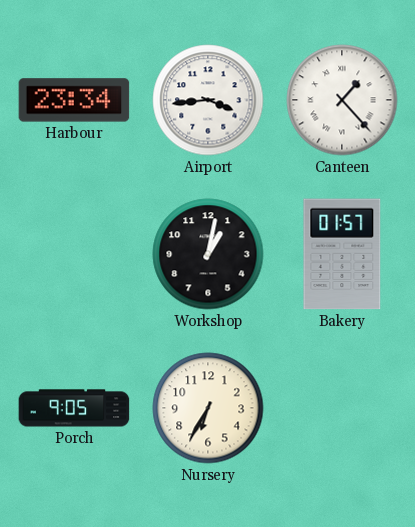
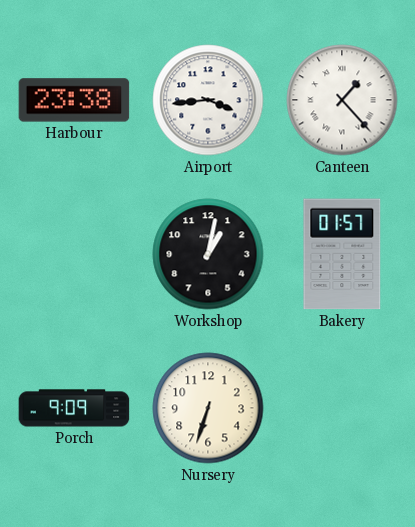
Harbour: 23:34 -> 23:38
Porch: 9:05 -> 9:09
Nursery: 6:35 -> 6:33
